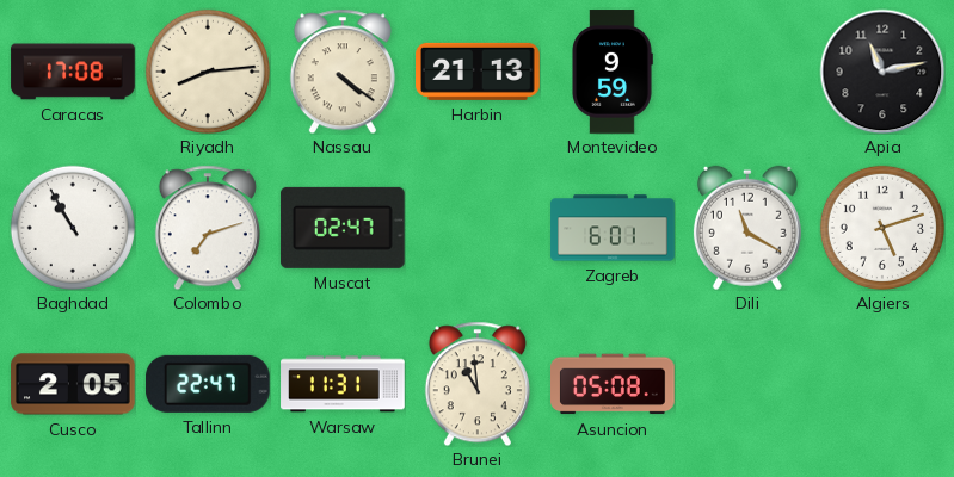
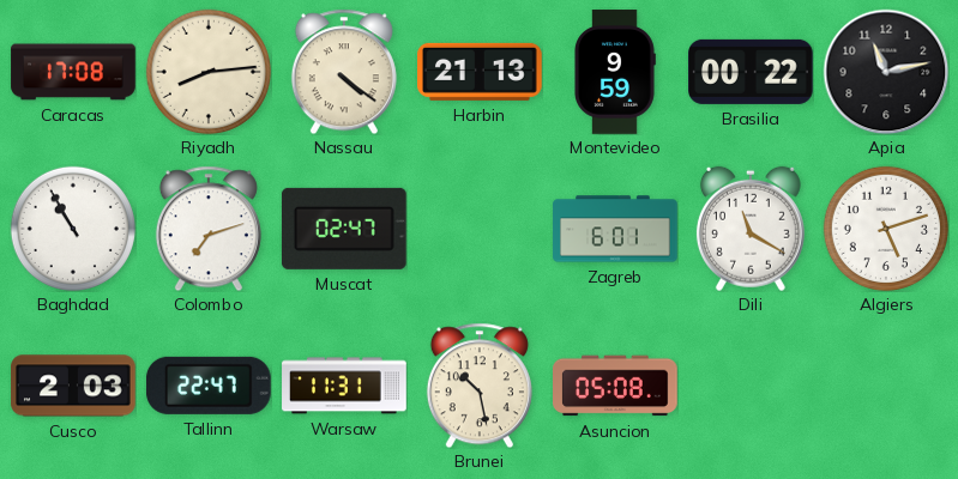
Brasilia: none -> 00:22
Cusco: 2:05 -> 2:03
Brunei: 10:59 -> 10:28
